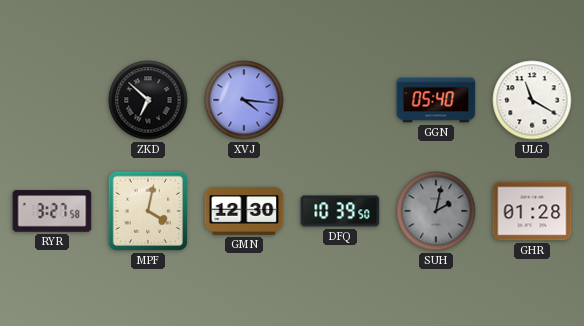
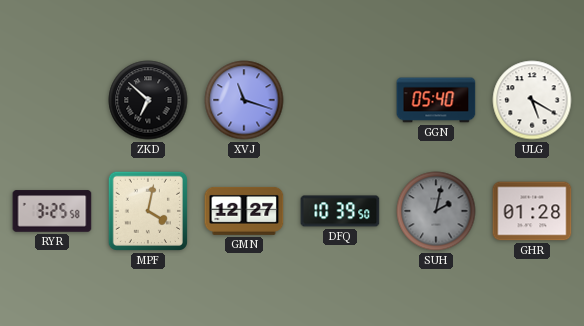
XVJ: 4:16 -> 11:18
ULG: 11:20 -> 5:20
RYR: 3:27 -> 3:25
GMN: 12:30 -> 12:27
